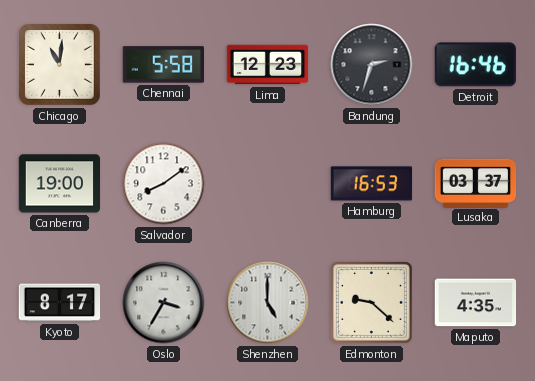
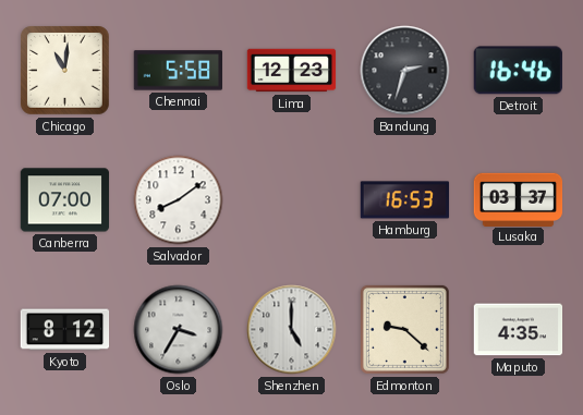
Canberra: 19:00 -> 07:00
Kyoto: 8:17 -> 8:12
